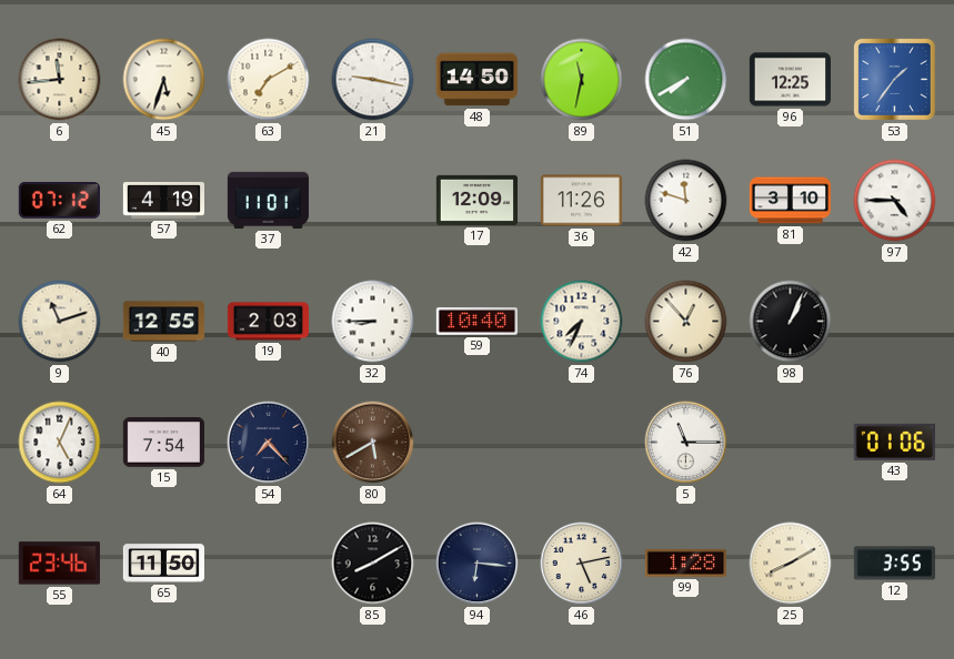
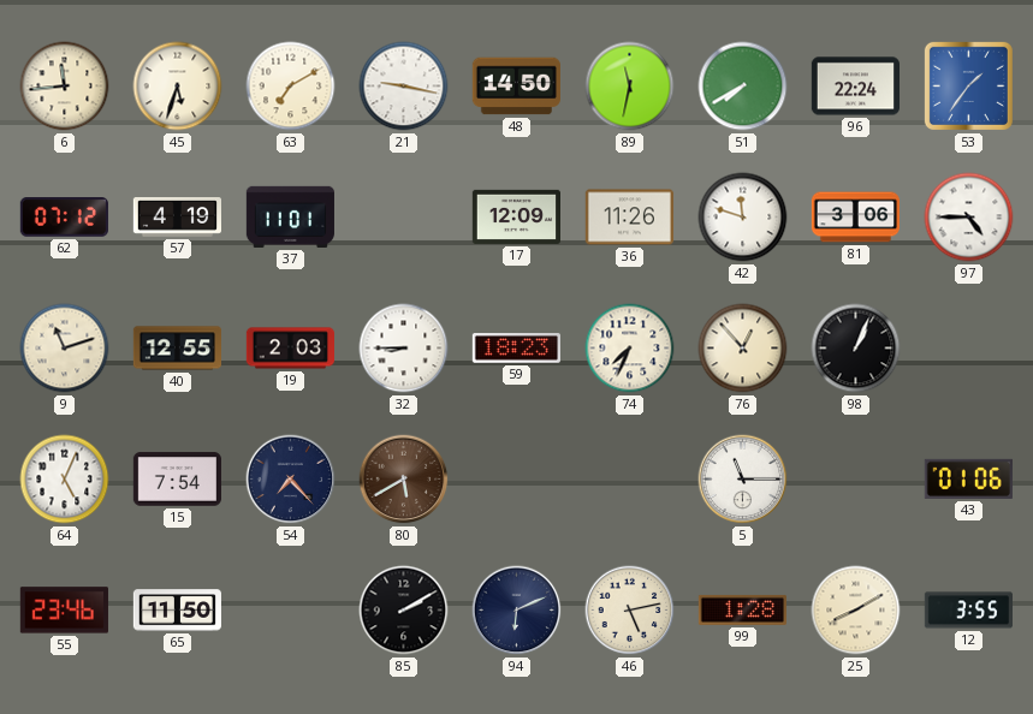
96: 12:25 -> 22:24
81: 3:10 -> 3:06
59: 10:40 -> 18:23
85: 8:10 -> 2:10
94: 6:16 -> 6:11
